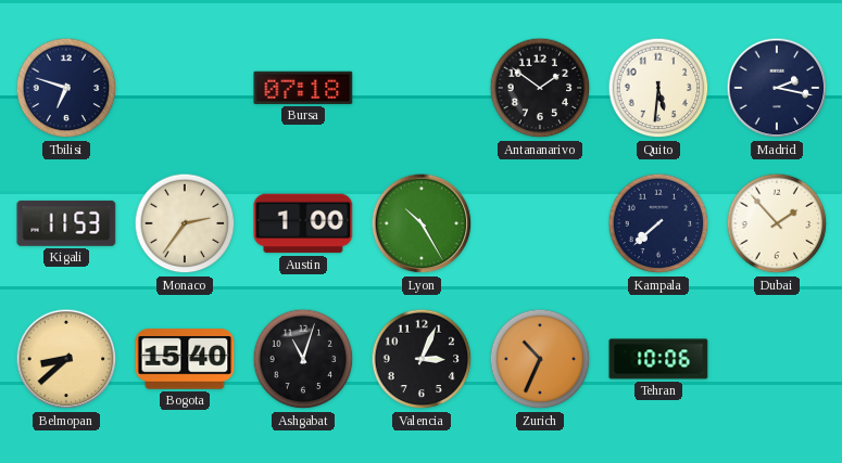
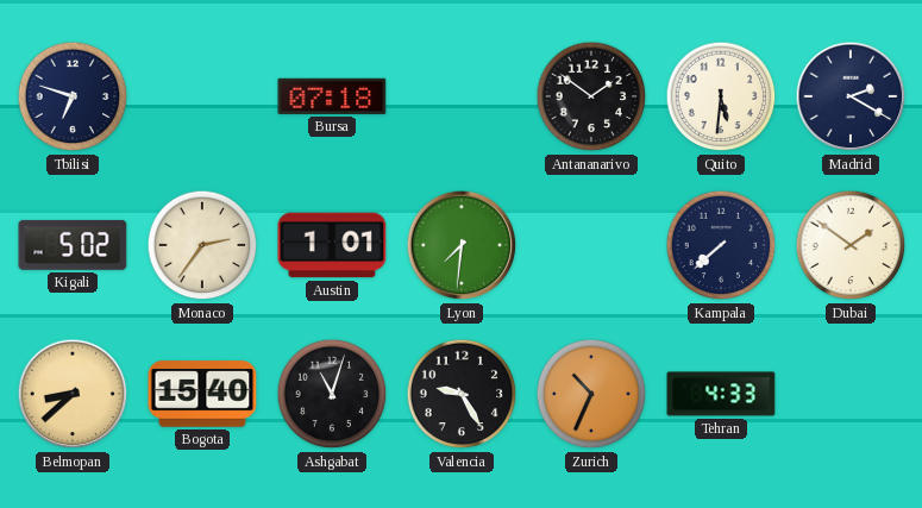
Madrid: 2:17 -> 2:20
Kigali: 11:53 -> 5:02
Austin: 1:00 -> 1:01
Lyon: 10:25 -> 7:31
Dubai: 1:53 -> 1:51
Valencia: 3:04 -> 9:25
Tehran: 10:06 -> 4:33
